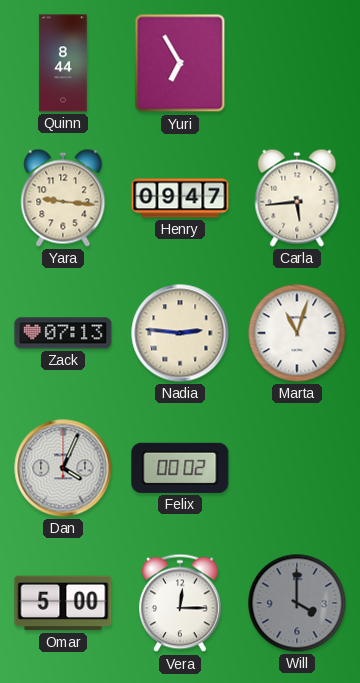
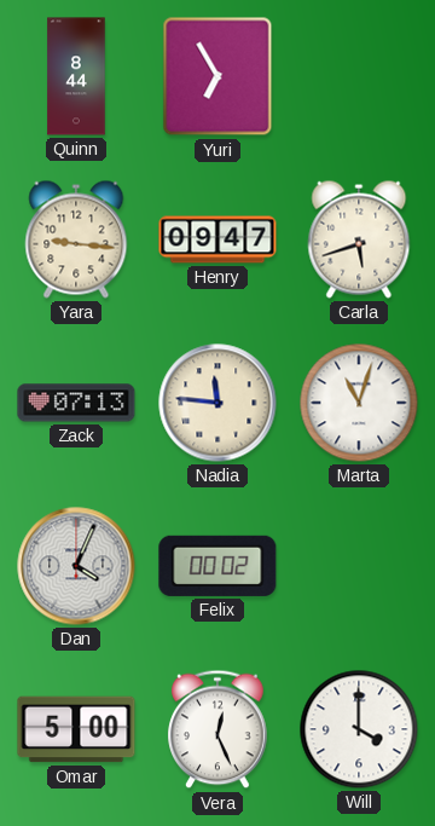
Carla: 5:44 -> 5:42
Nadia: 2:46 -> 11:46
Vera: 12:15 -> 12:26
Will dial: grey -> white
